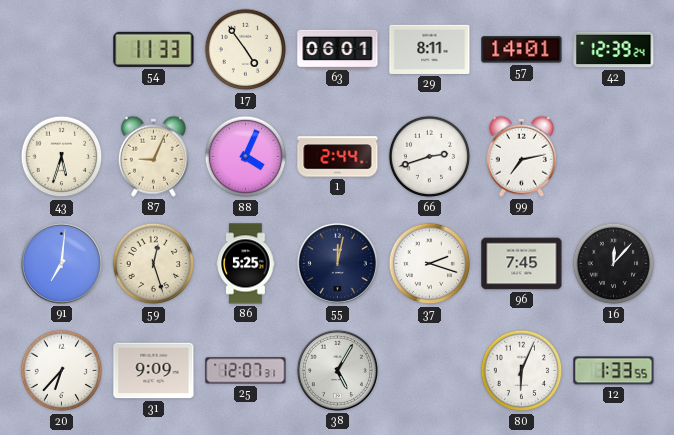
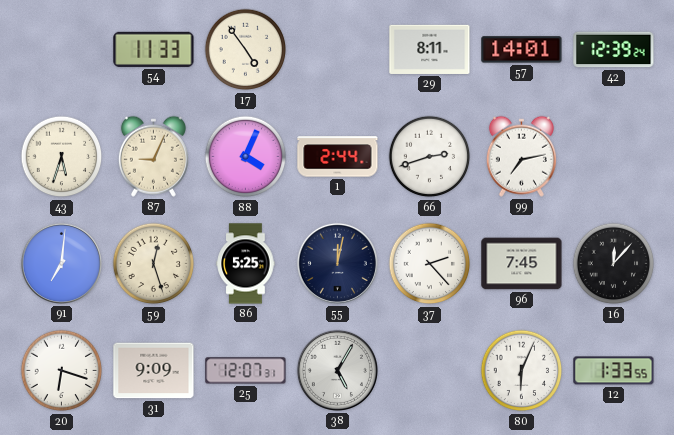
63: 06:01 -> none
37: 2:18 -> 2:23
20: 6:37 -> 6:18
